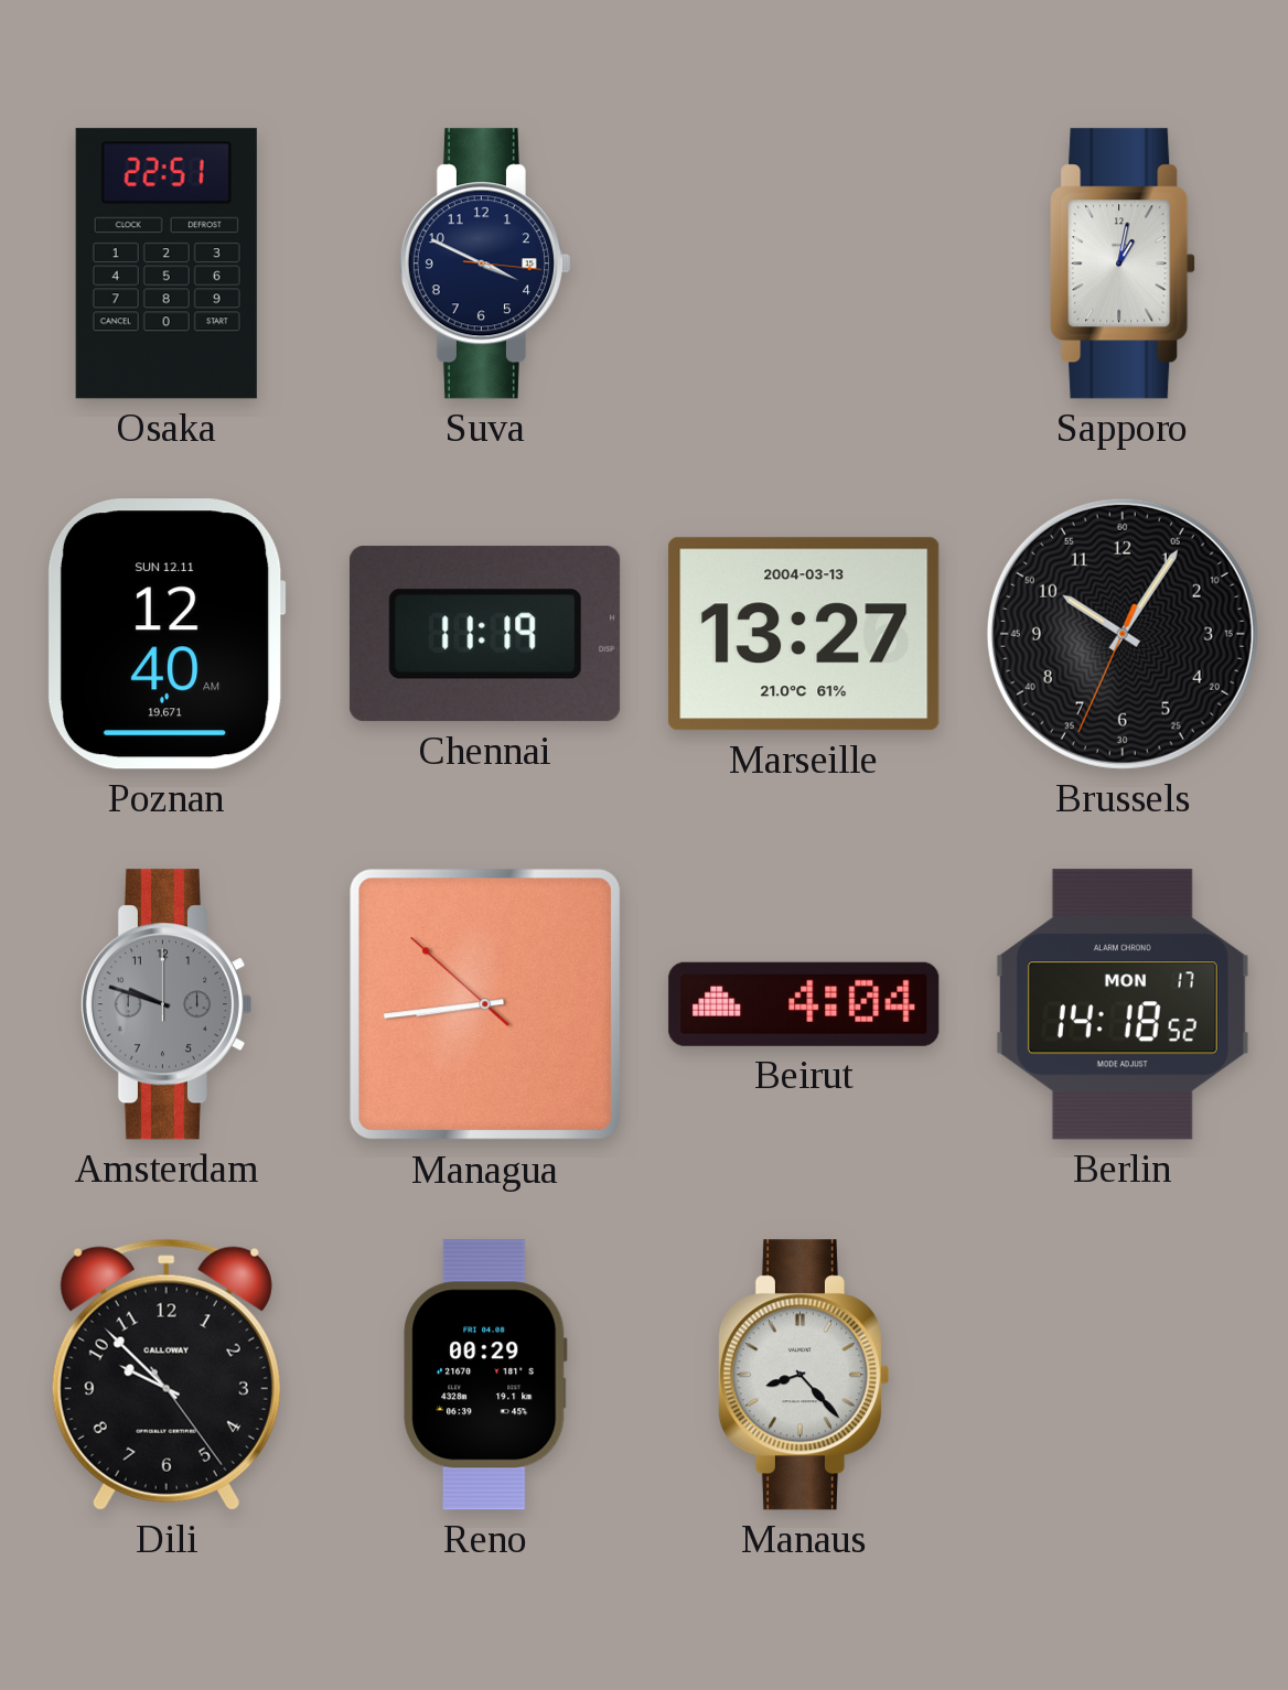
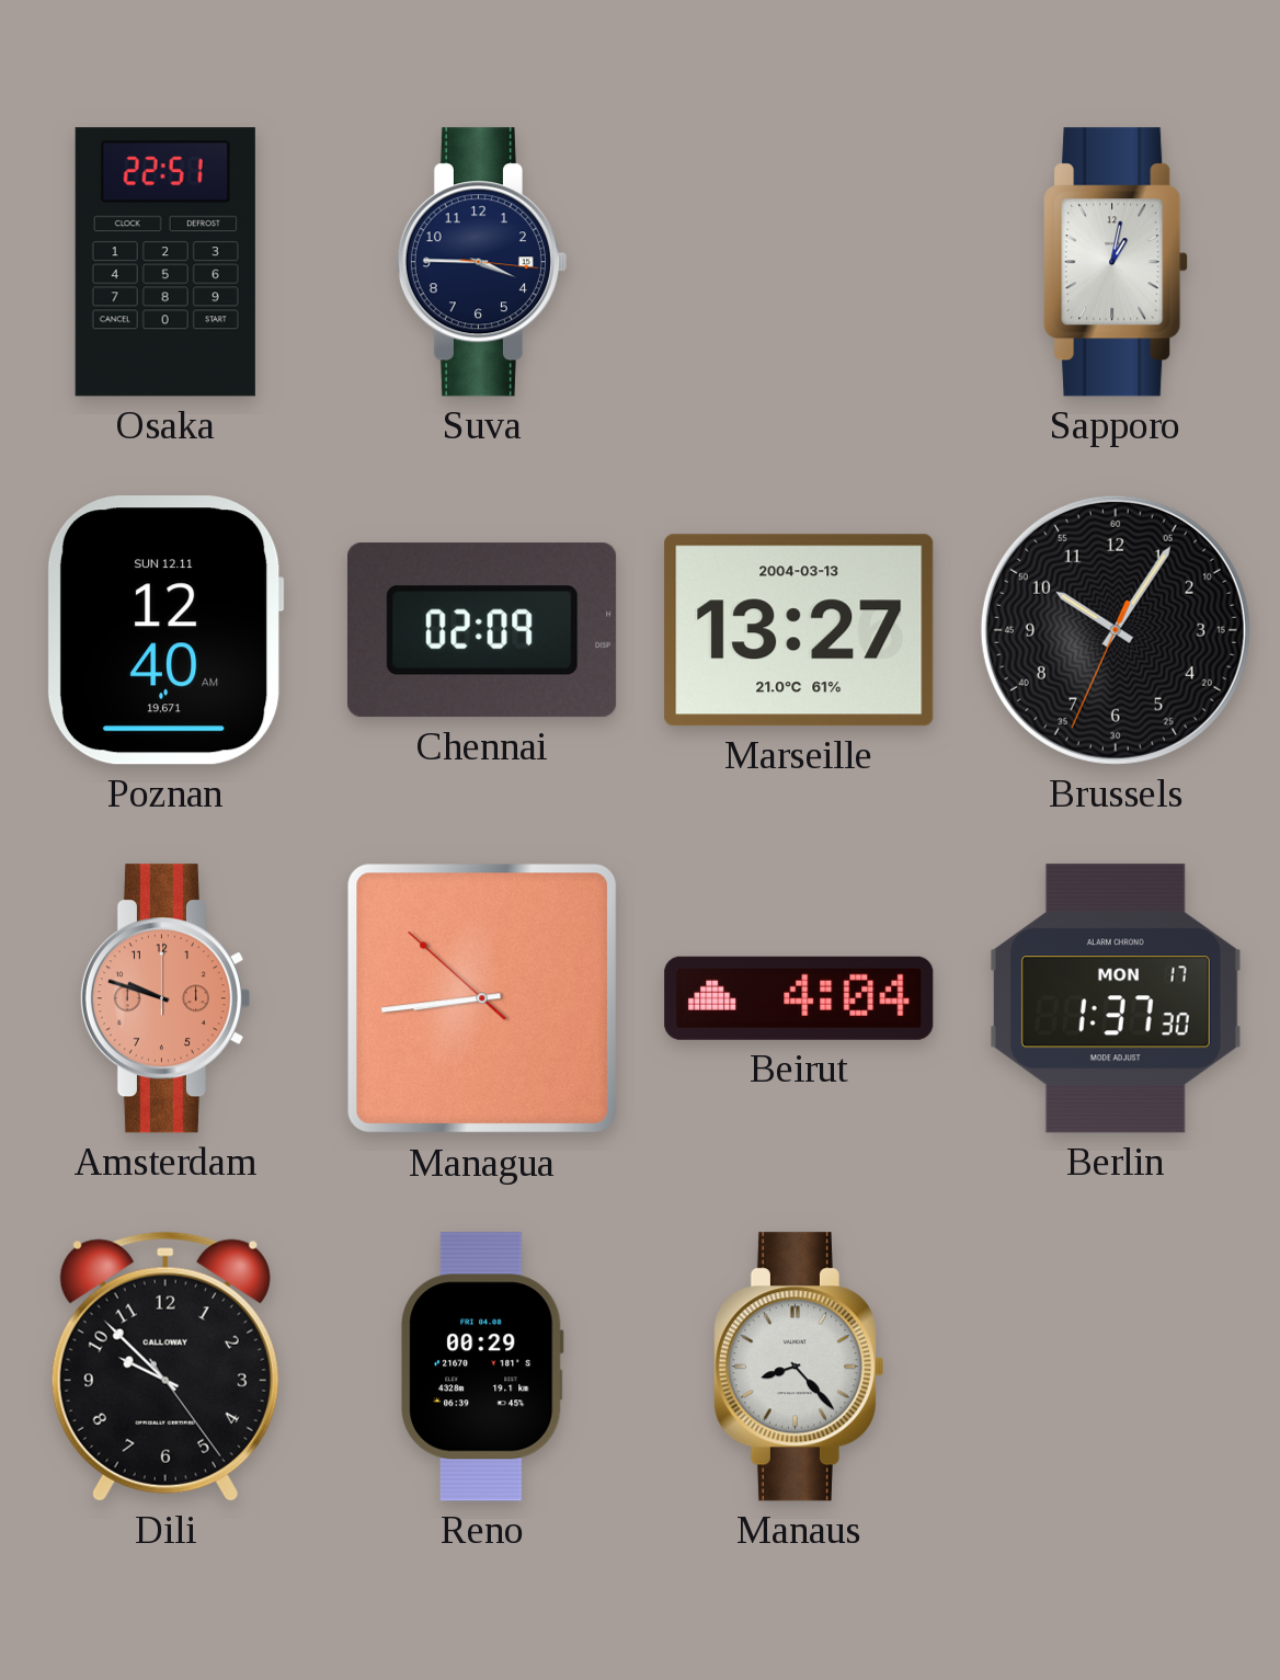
Suva: 3:49 -> 3:45
Chennai: 11:19 -> 02:09
Amsterdam dial: grey -> salmon
Berlin: 14:18 -> 1:37
